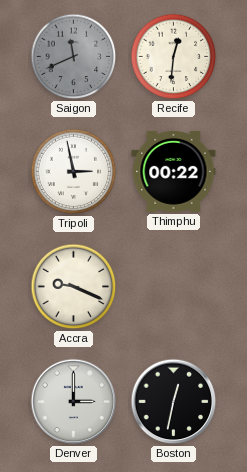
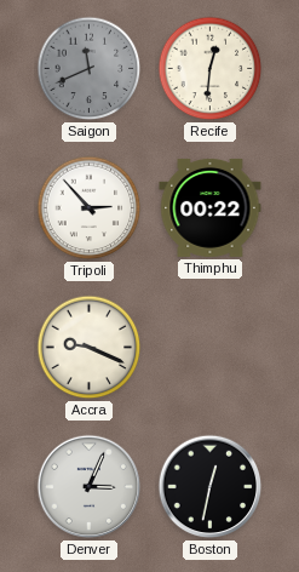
Tripoli: 2:58 -> 2:53
Denver: 3:00 -> 3:04
